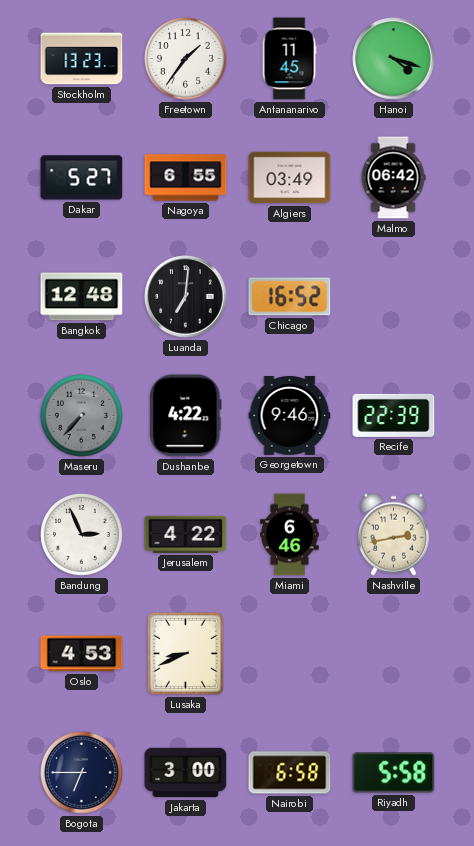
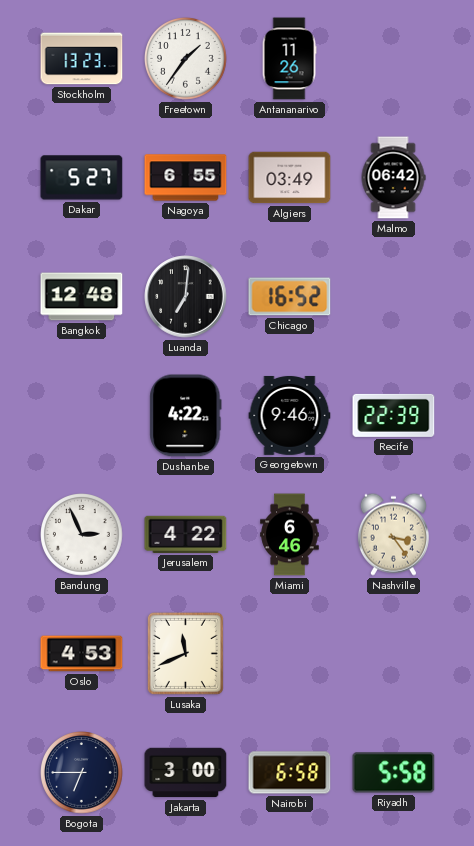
Antananarivo: 11:45 -> 11:26
Hanoi: 4:18 -> none
Maseru: 7:37 -> none
Nashville: 2:43 -> 3:24
Lusaka: 8:41 -> 11:41
